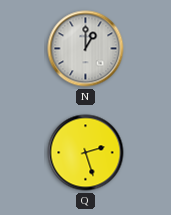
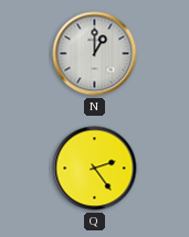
Q: 2:27 -> 2:24
